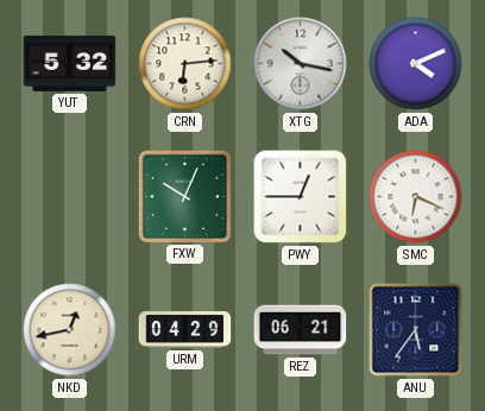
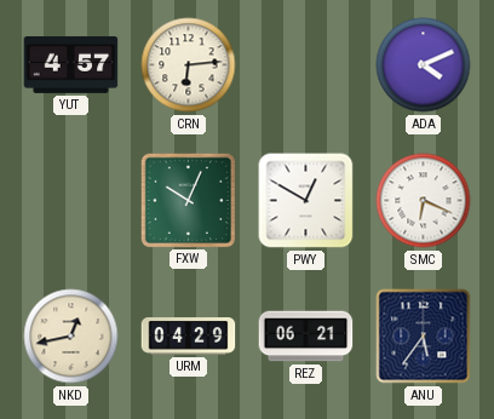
YUT: 5:32 -> 4:57
XTG: 10:17 -> none
PWY: 12:45 -> 12:50
